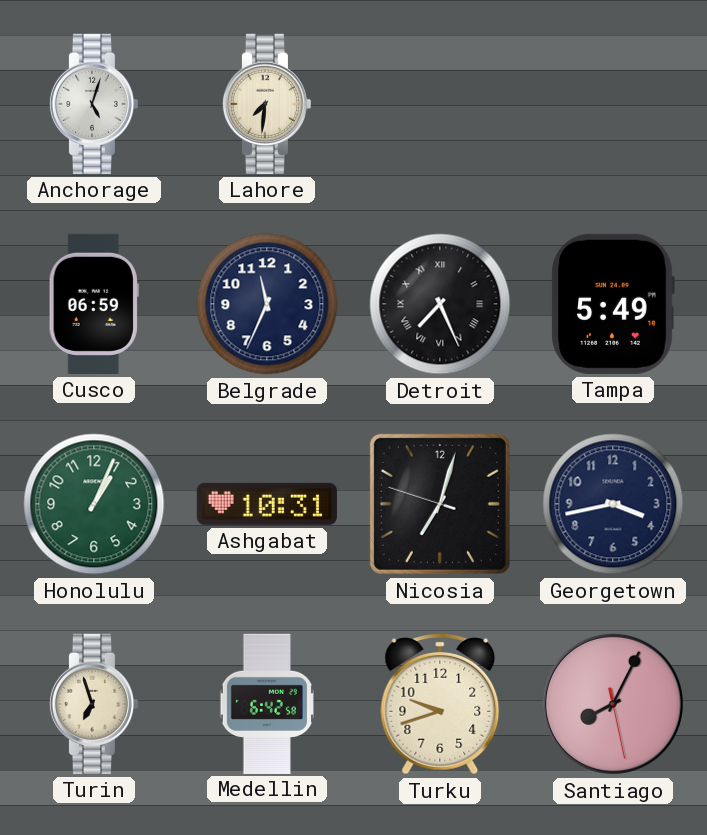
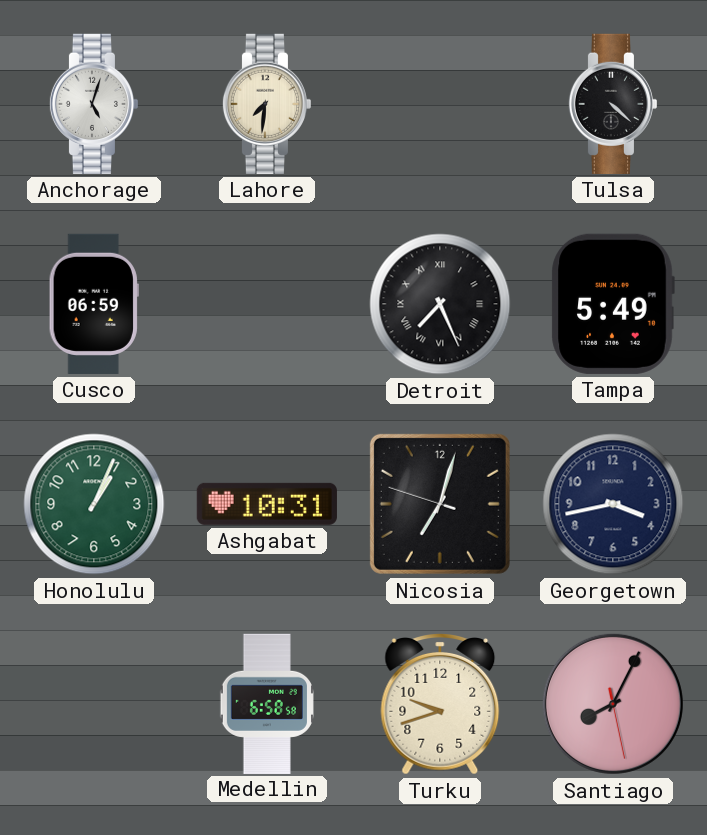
Tulsa: none -> 4:22
Belgrade: 11:34 -> none
Turin: 6:57 -> none
Medellin: 6:42 -> 6:58
